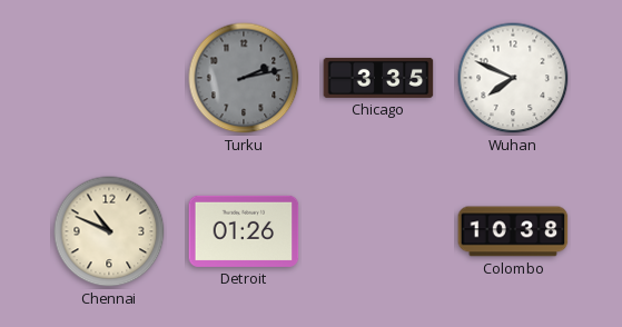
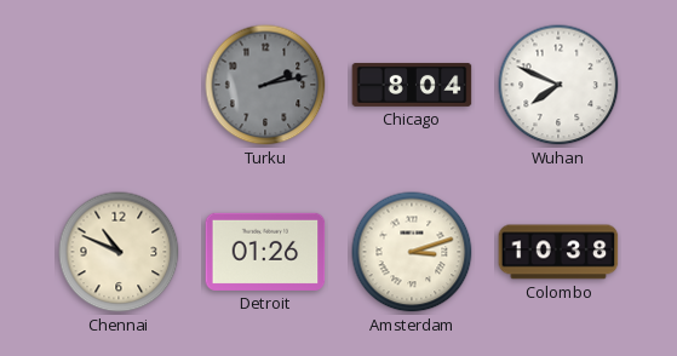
Chicago: 3:35 -> 8:04
Amsterdam: none -> 3:12
